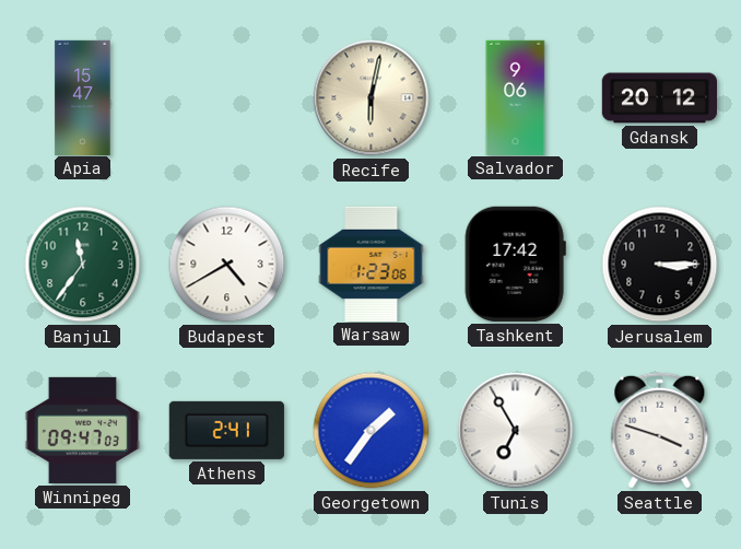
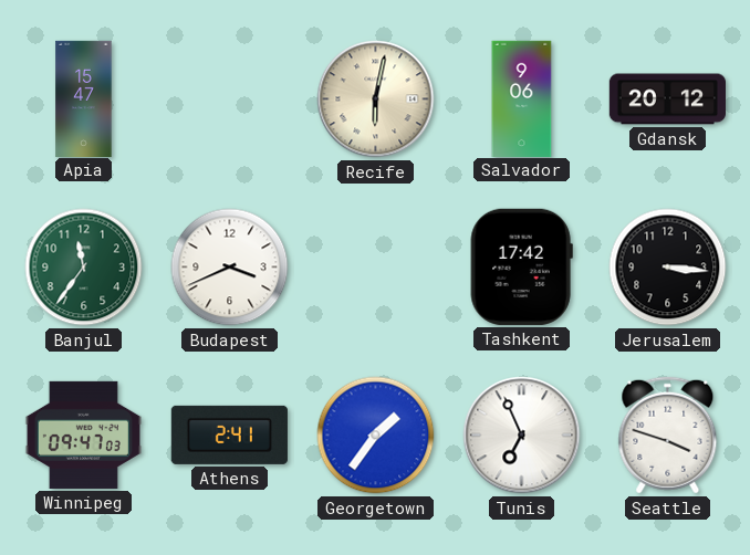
Budapest: 4:40 -> 3:41
Warsaw: 1:23 -> none
Jerusalem: 3:15 -> 3:16
Tunis: 6:55 -> 6:56
